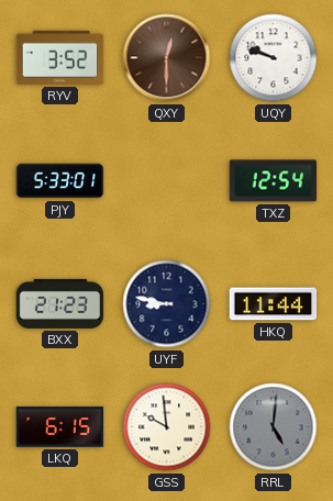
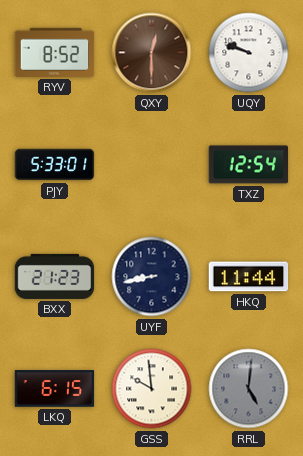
RYV: 3:52 -> 8:52
UYF: 8:47 -> 8:43
